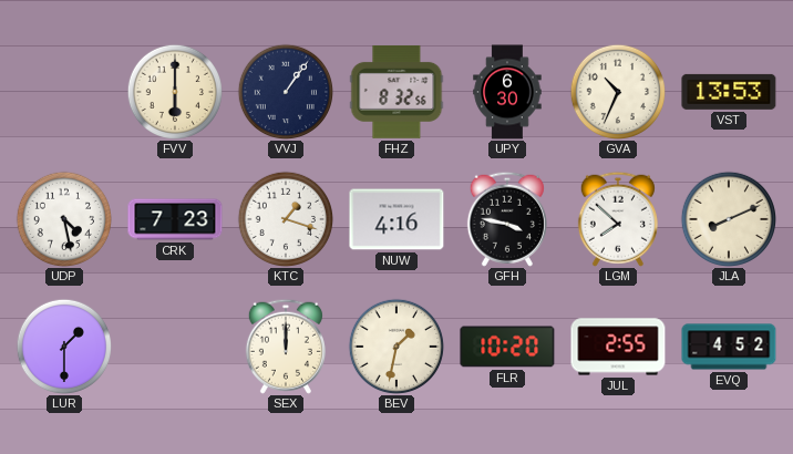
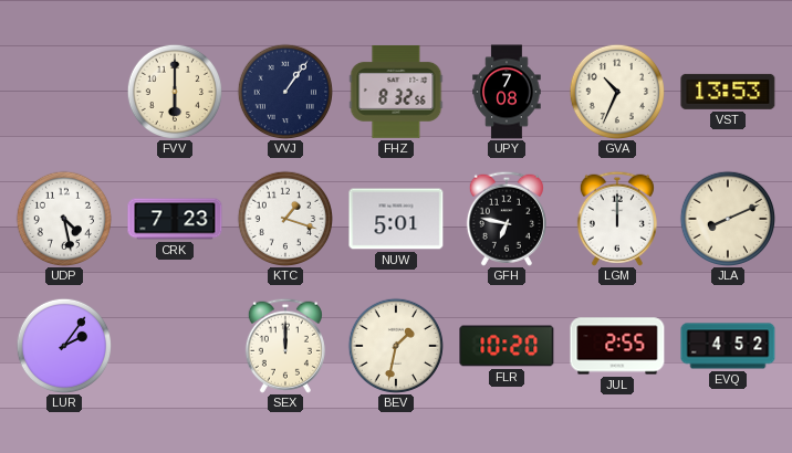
UPY: 6:30 -> 7:08
NUW: 4:16 -> 5:01
GFH: 3:47 -> 6:47
LGM: 7:52 -> 12:00
LUR: 1:30 -> 2:06
